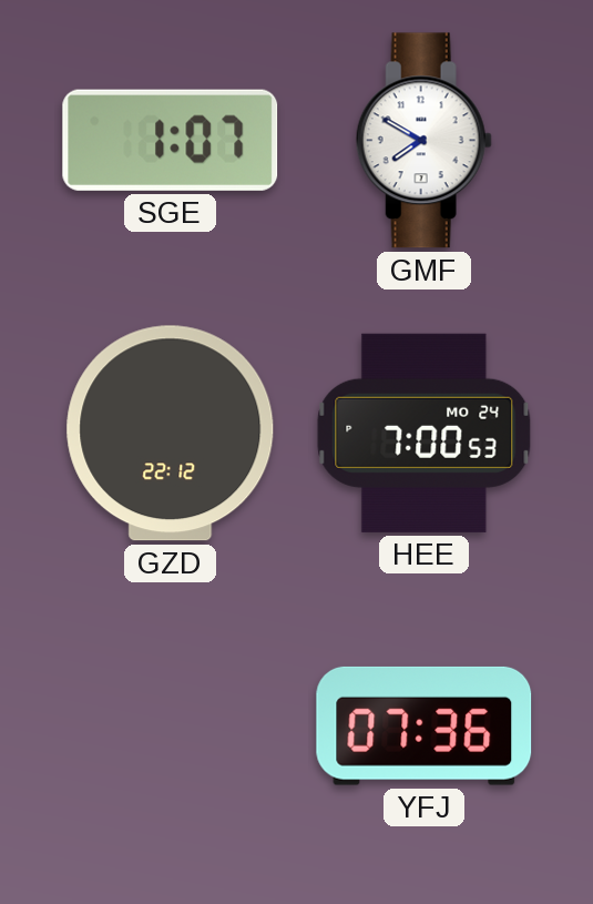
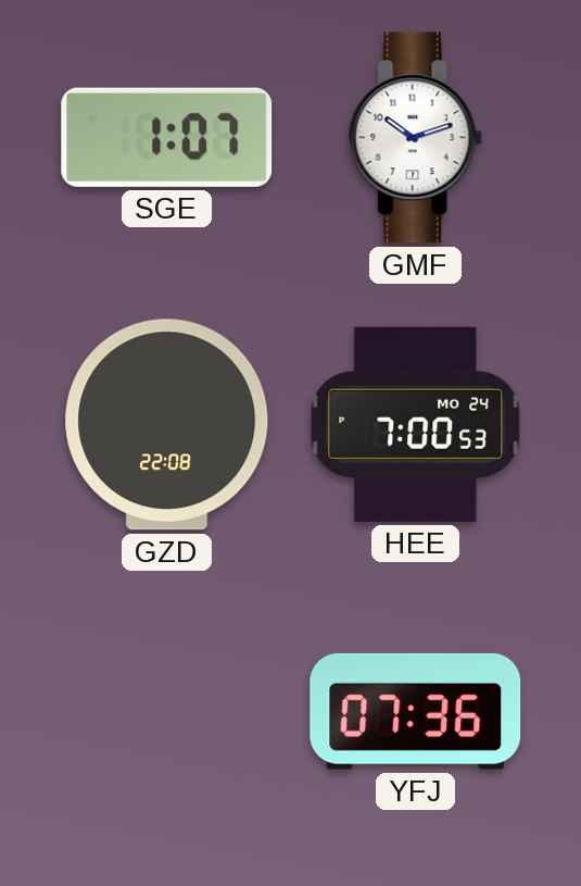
GMF: 7:50 -> 10:12
GZD: 22:12 -> 22:08
